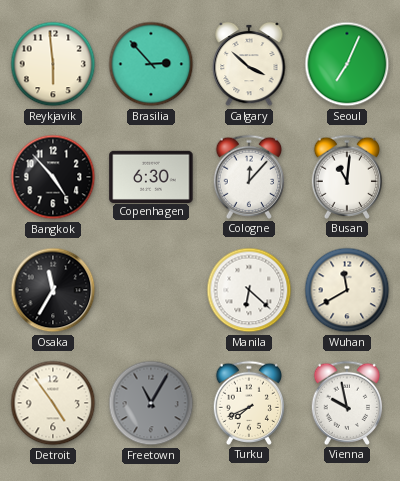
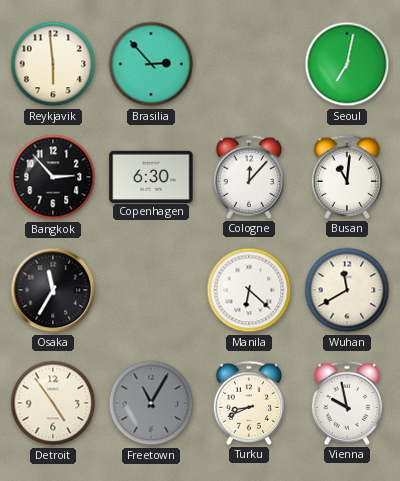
Calgary: 3:52 -> none
Seoul: 7:04 -> 7:02
Bangkok: 4:53 -> 2:53
Turku: 7:41 -> 8:41
